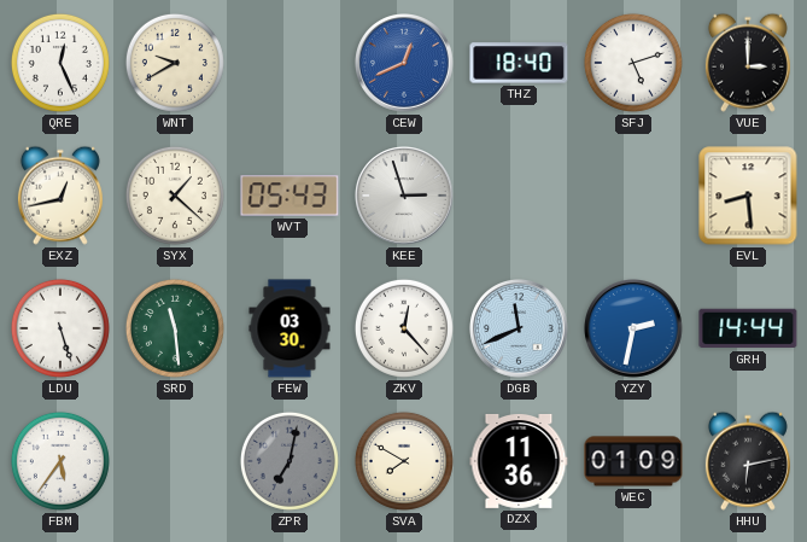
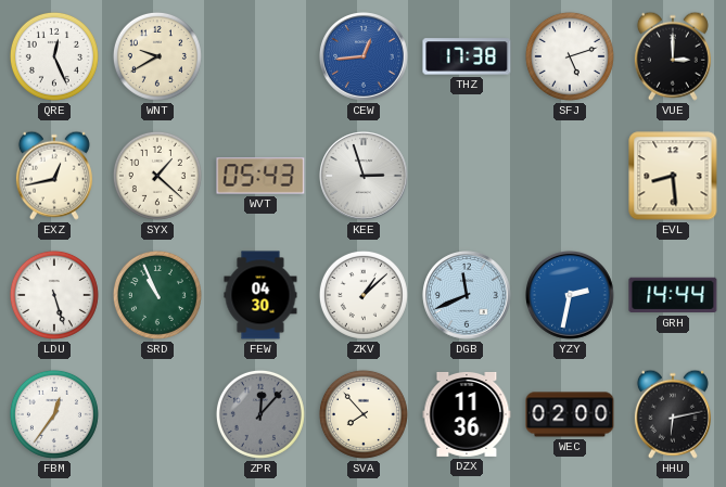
CEW: 12:41 -> 12:44
THZ: 18:40 -> 17:38
SRD: 11:29 -> 10:56
FEW: 03:30 -> 04:30
ZKV: 12:23 -> 1:08
FBM: 5:36 -> 12:36
ZPR: 7:02 -> 12:07
SVA: 7:50 -> 7:53
WEC: 01:09 -> 02:00
